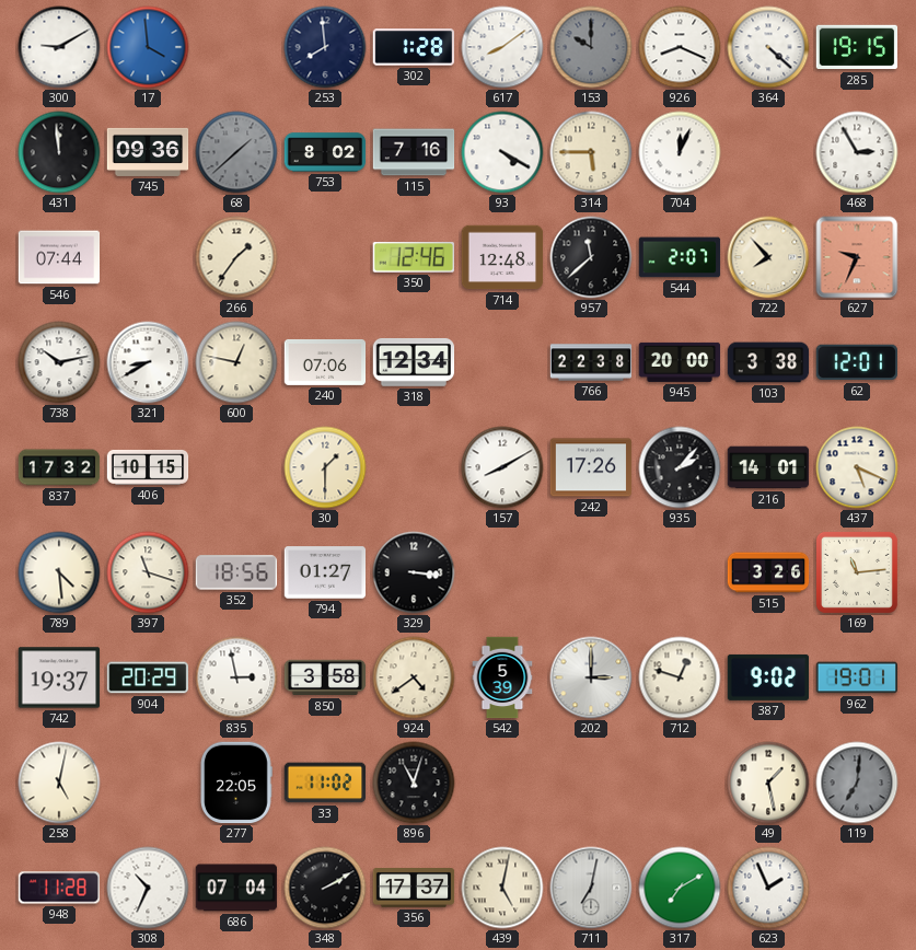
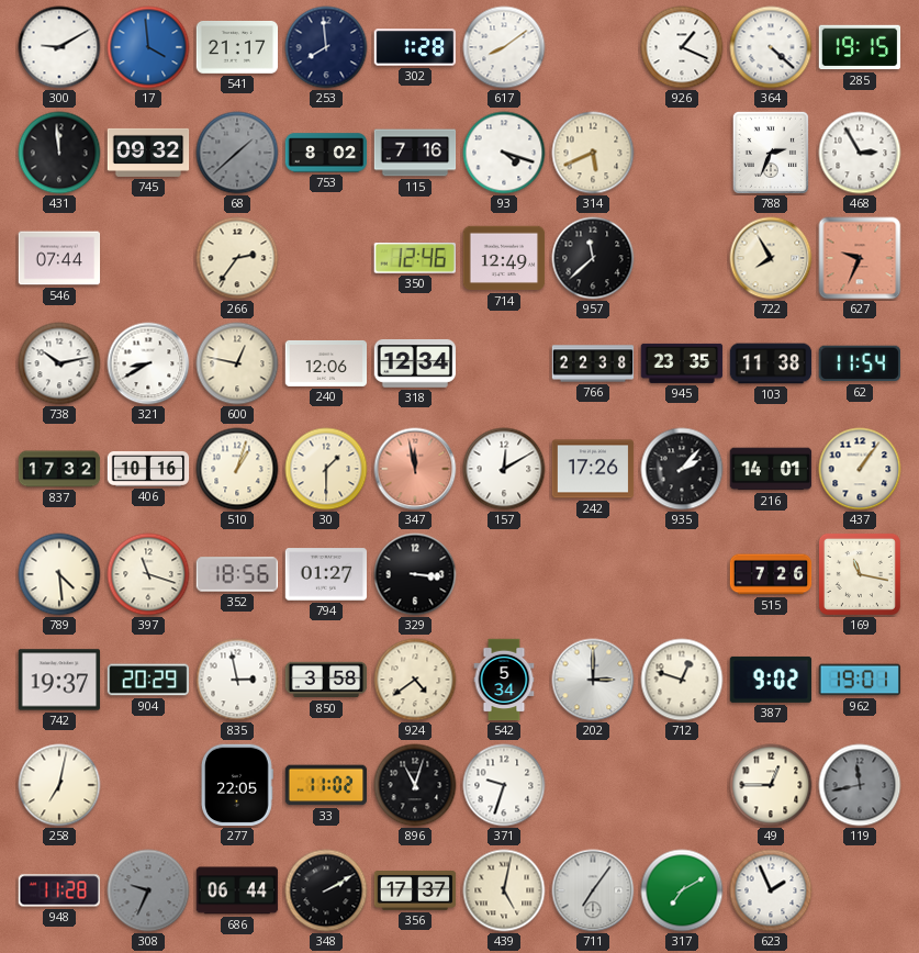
541: none -> 21:17
153: 10:00 -> none
926: 8:19 -> 1:19
745: 09:36 -> 09:32
93: 4:20 -> 4:18
314: 5:45 -> 5:41
704: 12:04 -> none
788: none -> 2:34
266: 1:36 -> 2:36
714: 12:48 -> 12:49
544: 2:07 -> none
722: 7:53 -> 7:55
240: 07:06 -> 12:06
945: 20:00 -> 23:35
103: 3:38 -> 11:38
62: 12:01 -> 11:54
406: 10:15 -> 10:16
510: none -> 1:03
347: none -> 11:58
157: 8:10 -> 12:10
437: 5:19 -> 1:06
515: 3:26 -> 7:26
169: 11:14 -> 11:17
542: 5:39 -> 5:34
258: 5:02 -> 7:02
371: none -> 9:33
49: 1:28 -> 12:45
119: 7:01 -> 11:43
308: 10:34 -> 9:34
308 dial: white -> grey
686: 07:04 -> 06:44
711: 7:02 -> 7:06
